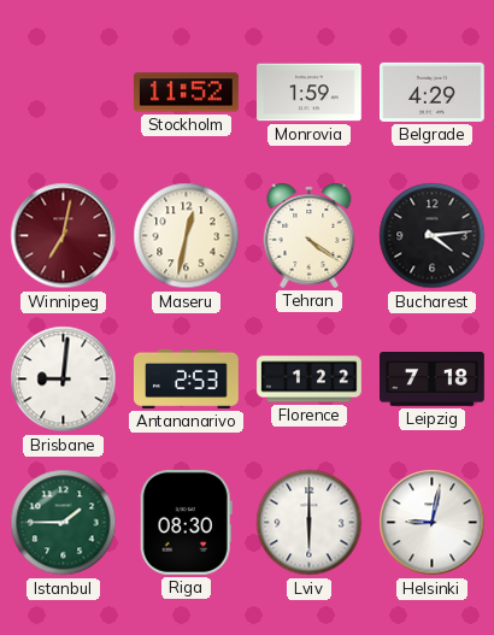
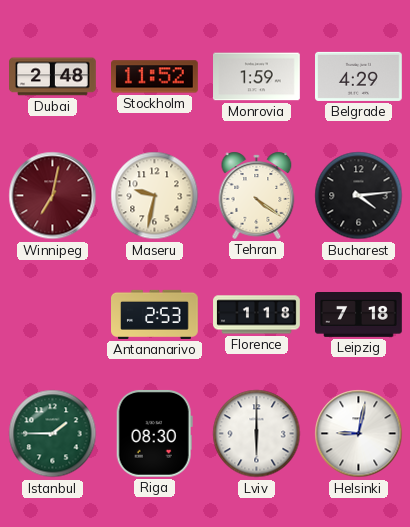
Dubai: none -> 2:48
Maseru: 12:32 -> 9:32
Brisbane: 9:01 -> none
Florence: 1:22 -> 1:18
